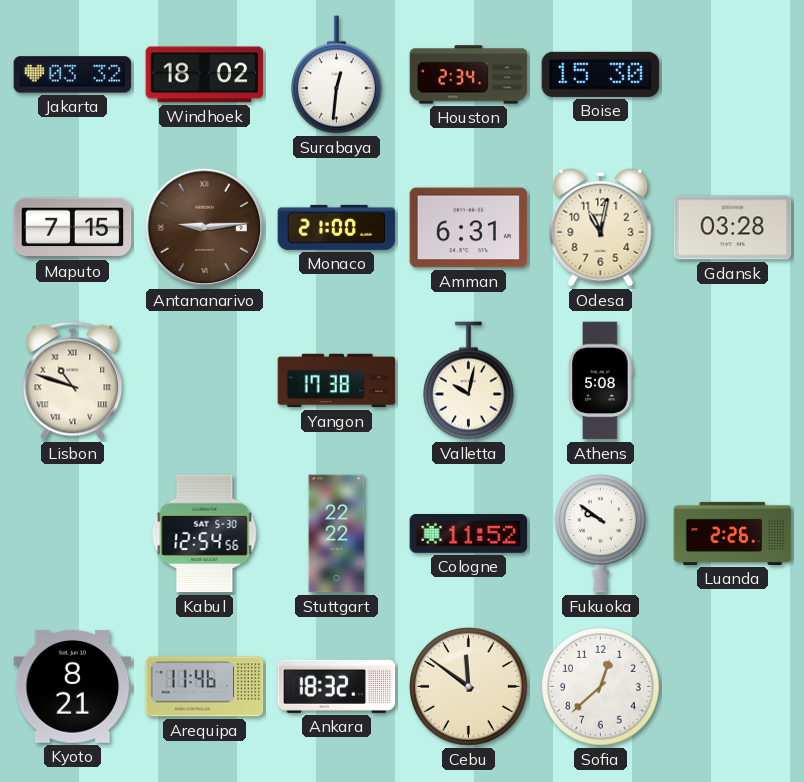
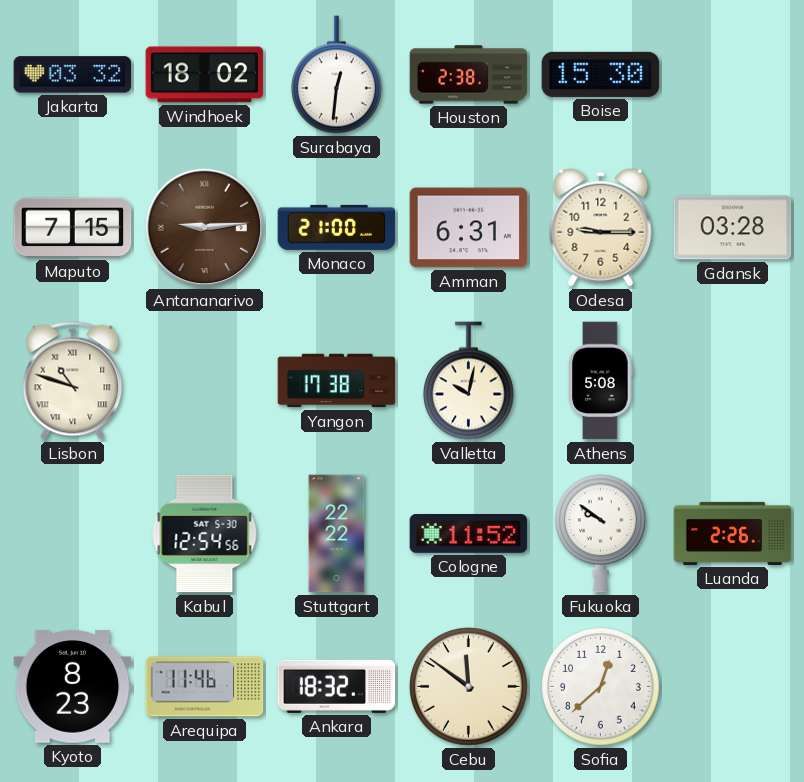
Houston: 2:34 -> 2:38
Odesa: 11:02 -> 9:15
Kyoto: 8:21 -> 8:23
